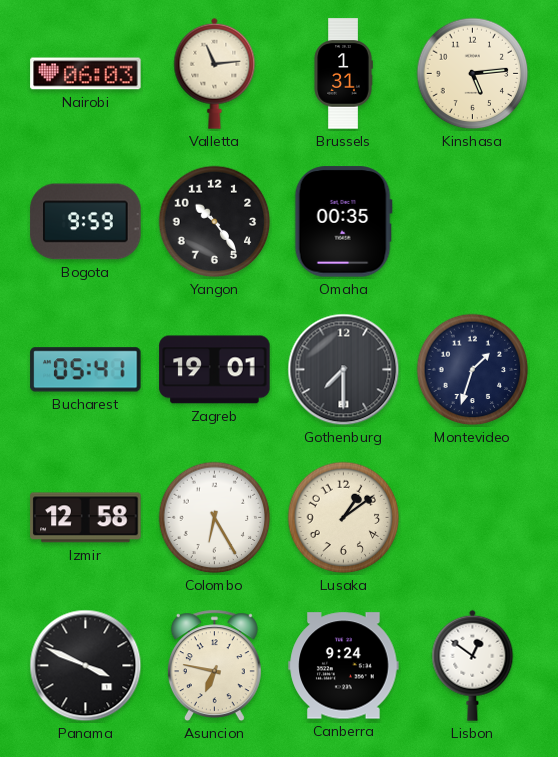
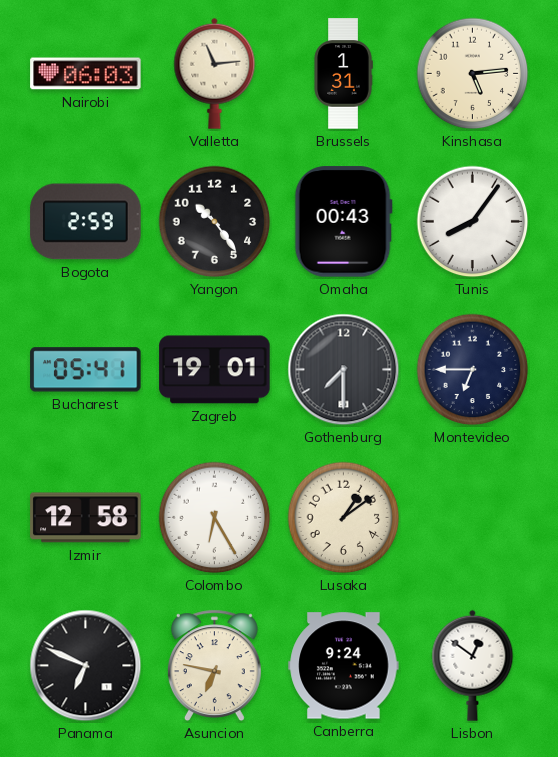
Bogota: 9:59 -> 2:59
Omaha: 00:35 -> 00:43
Tunis: none -> 8:06
Montevideo: 1:33 -> 6:45
Panama: 3:49 -> 6:49
